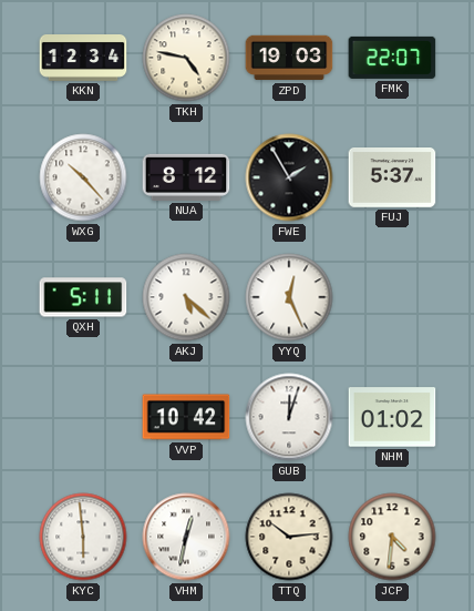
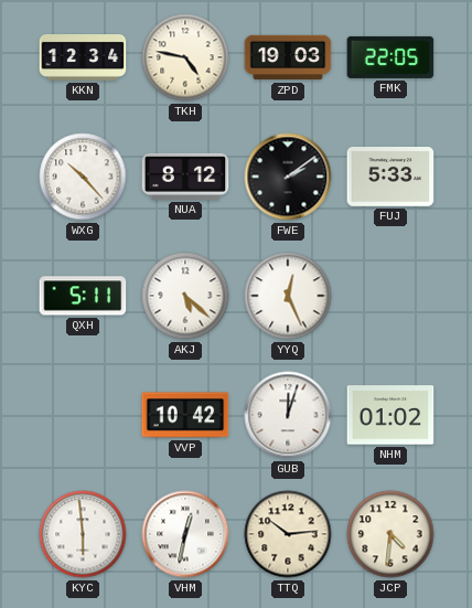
FMK: 22:07 -> 22:05
FWE: 1:55 -> 2:09
FUJ: 5:37 -> 5:33
